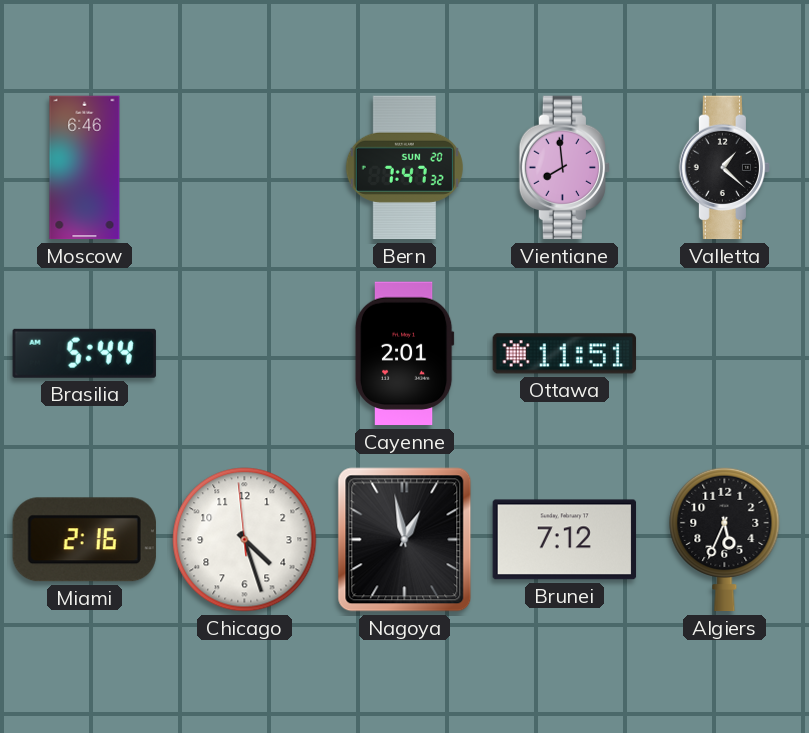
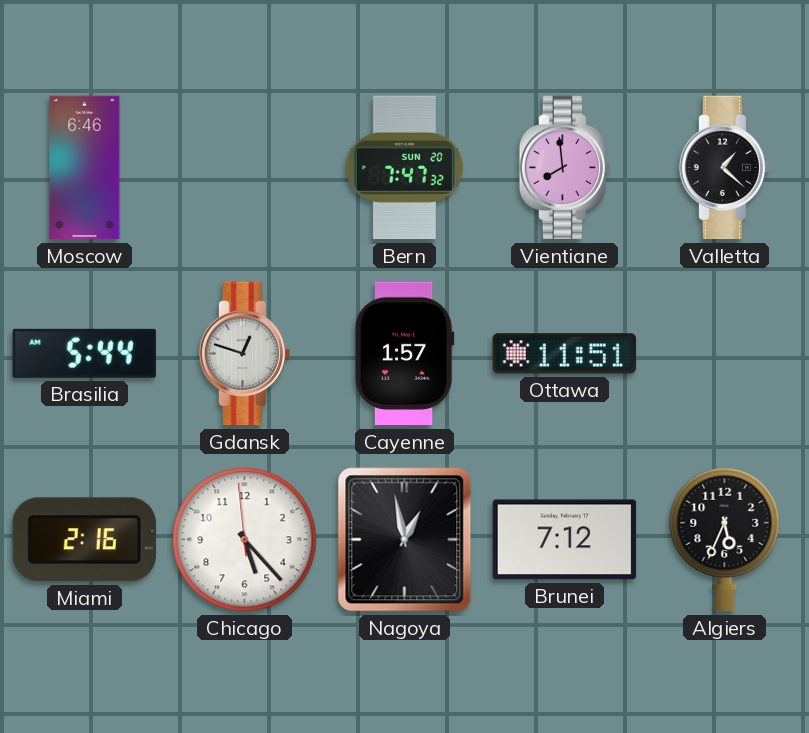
Gdansk: none -> 12:48
Cayenne: 2:01 -> 1:57
Chicago: 4:26 -> 5:22
